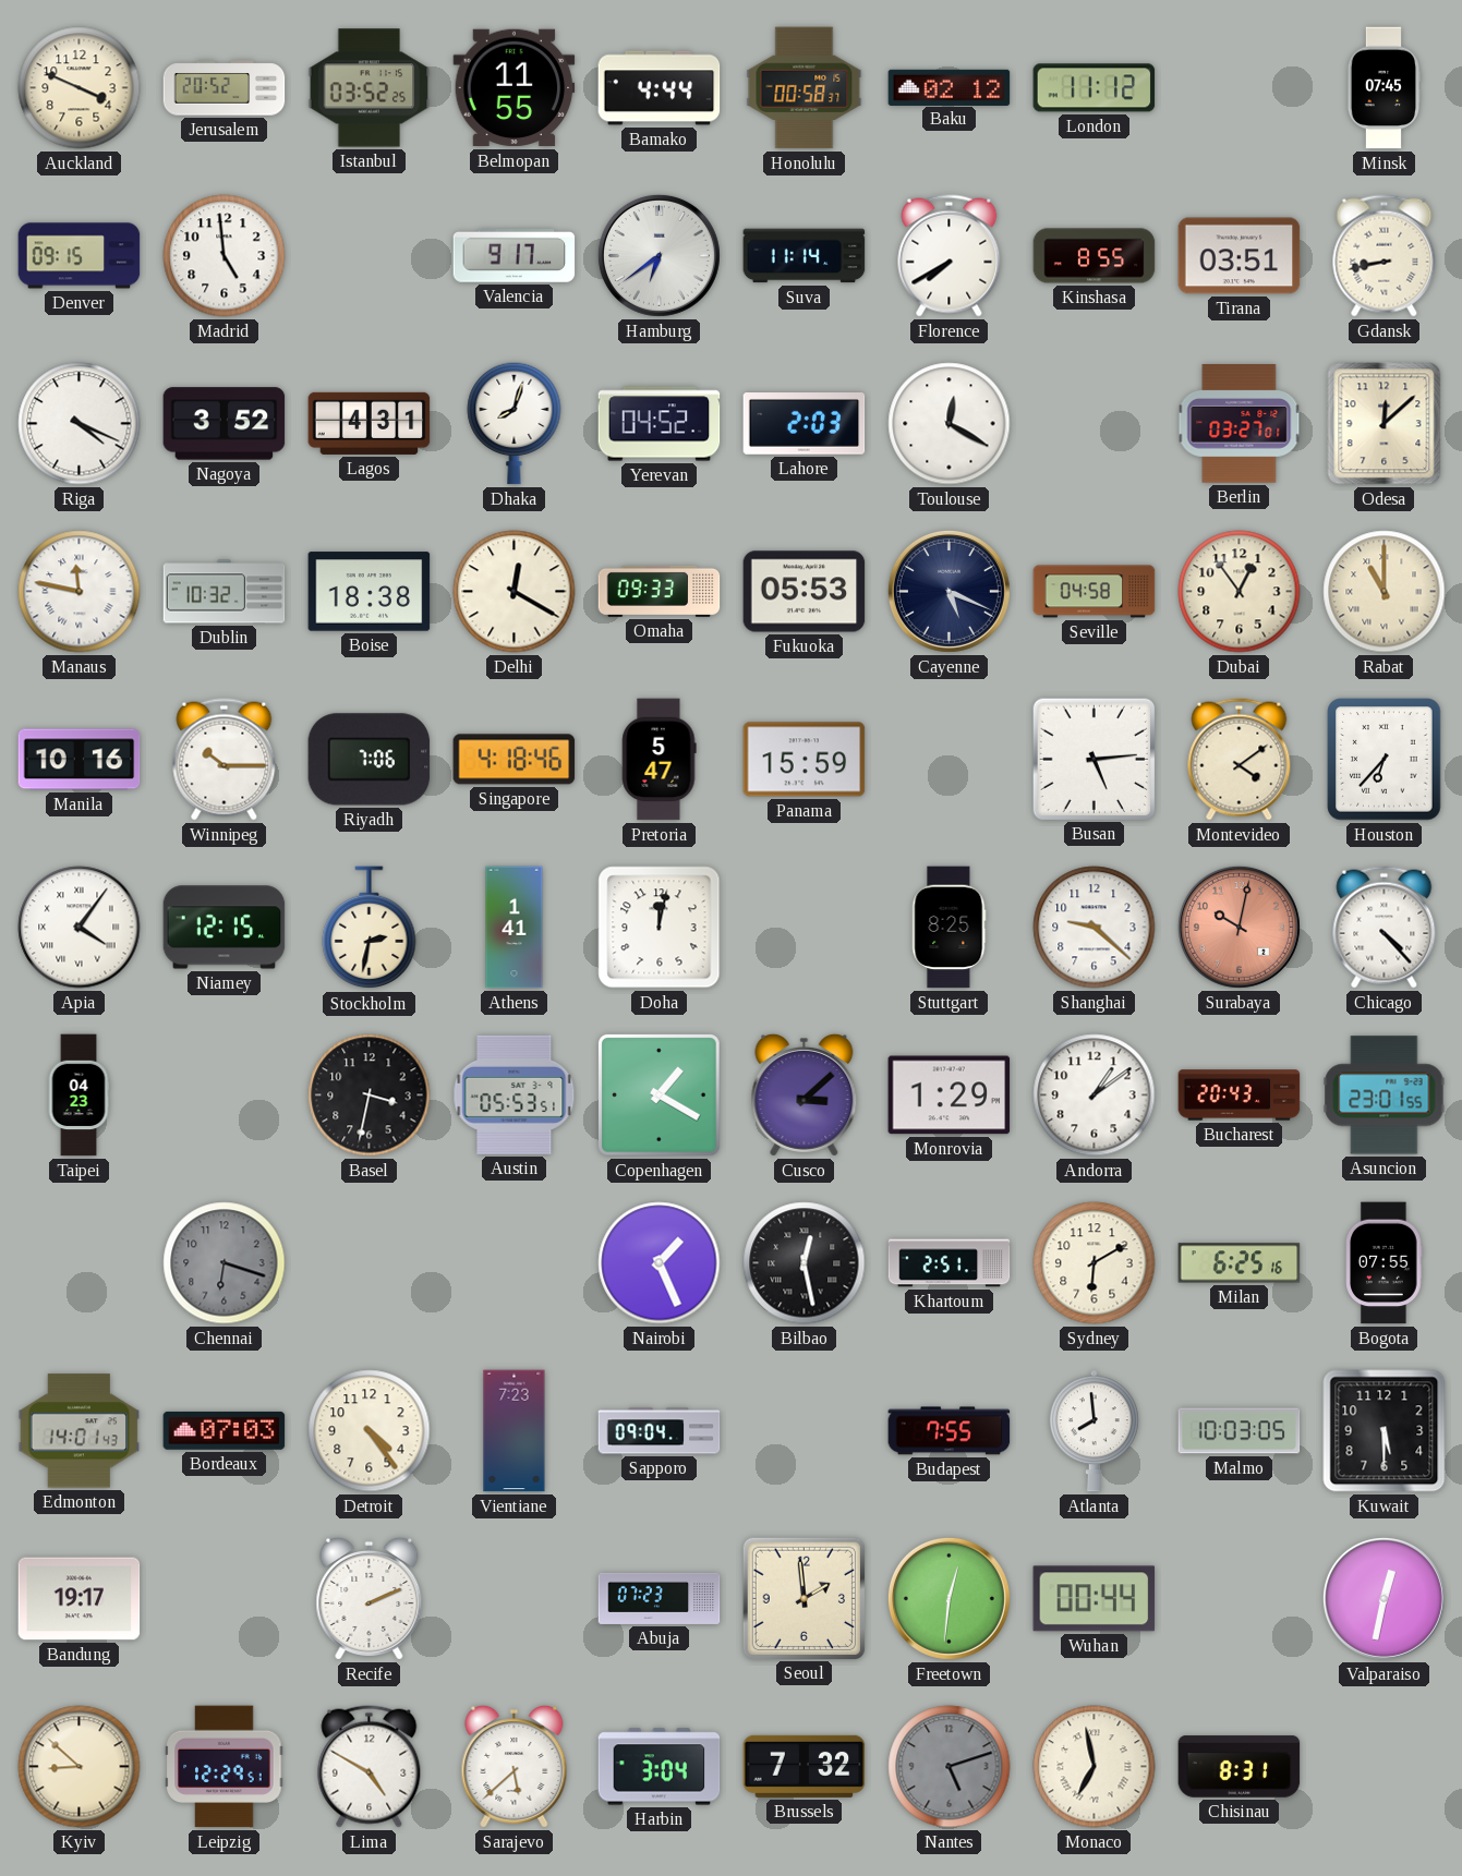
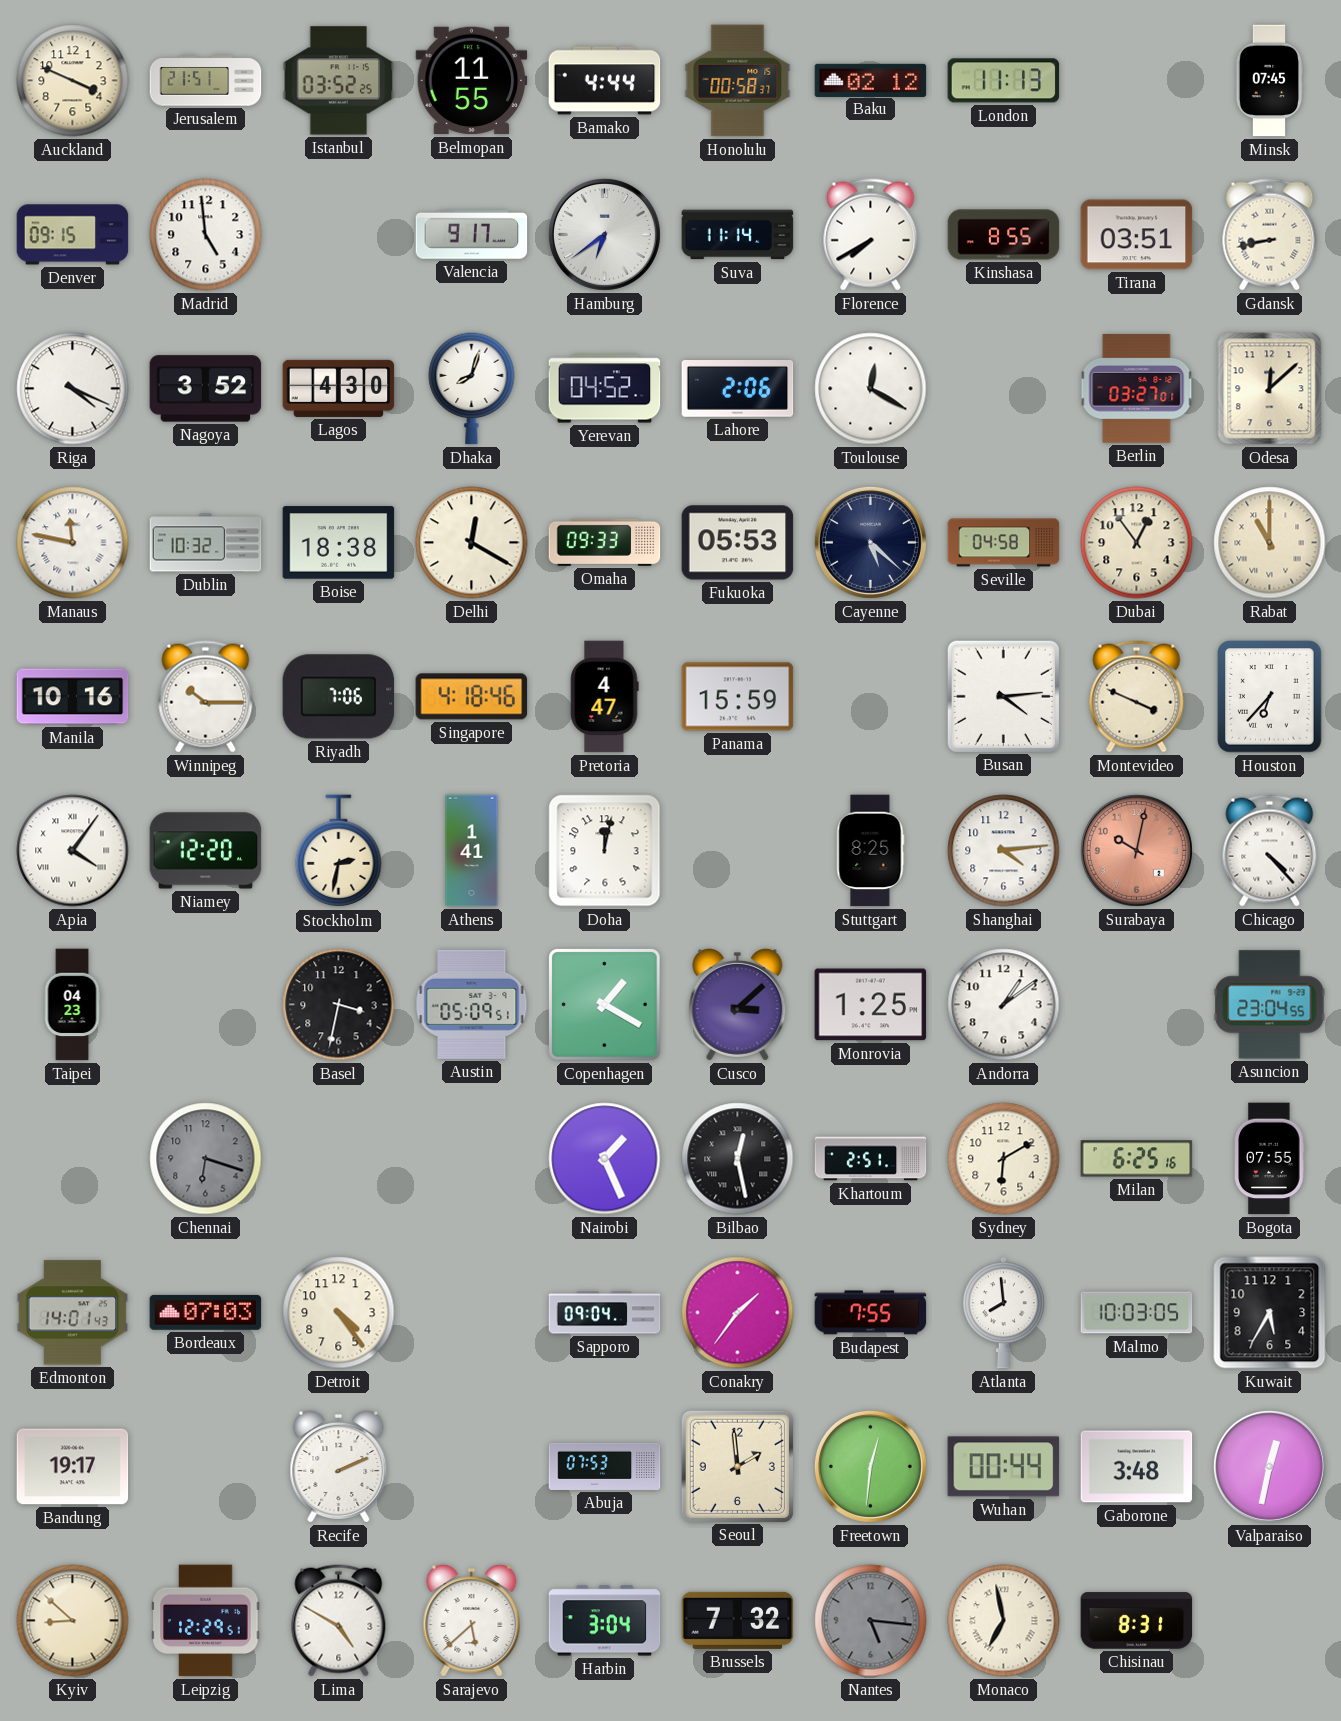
Jerusalem: 20:52 -> 21:51
London: 11:12 -> 11:13
Lagos: 4:31 -> 4:30
Lahore: 2:03 -> 2:06
Cayenne: 5:19 -> 5:22
Pretoria: 5:47 -> 4:47
Busan: 5:14 -> 4:14
Montevideo: 4:09 -> 3:49
Niamey: 12:15 -> 12:20
Shanghai: 9:22 -> 4:14
Austin: 05:53 -> 05:09
Monrovia: 1:29 -> 1:25
Bucharest: 20:43 -> none
Asuncion: 23:01 -> 23:04
Vientiane: 7:23 -> none
Conakry: none -> 1:36
Kuwait: 5:30 -> 5:35
Abuja: 07:23 -> 07:53
Gaborone: none -> 3:48
Nantes: 5:12 -> 5:16
